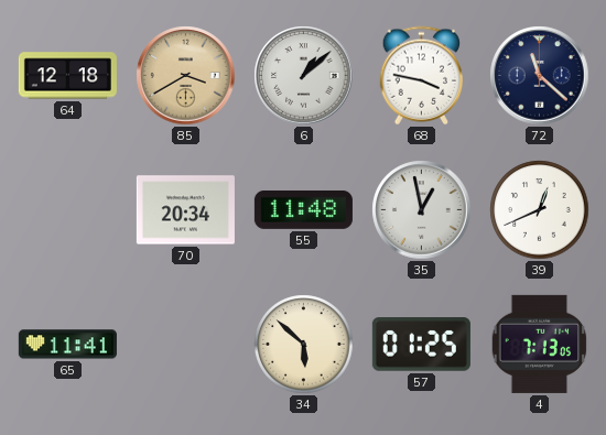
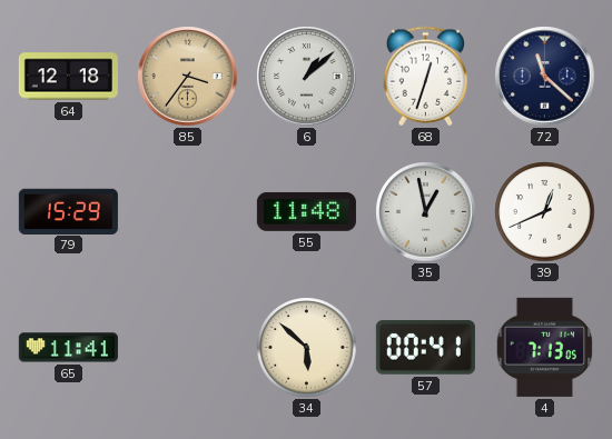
85: 3:40 -> 3:36
68: 3:47 -> 12:33
79: none -> 15:29
70: 20:34 -> none
57: 01:25 -> 00:41
